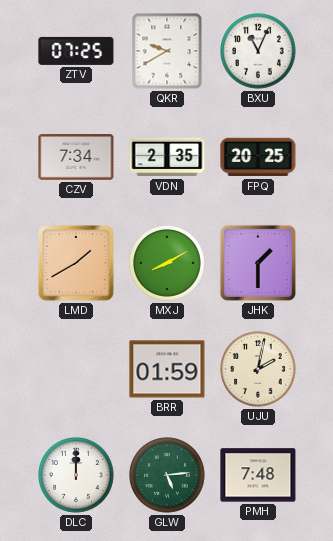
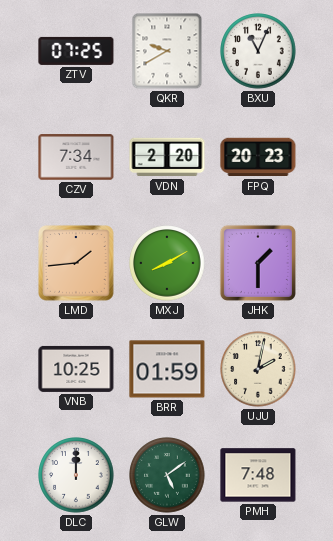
VDN: 2:35 -> 2:20
FPQ: 20:25 -> 20:23
LMD: 1:40 -> 1:44
VNB: none -> 10:25
GLW: 5:14 -> 5:09
